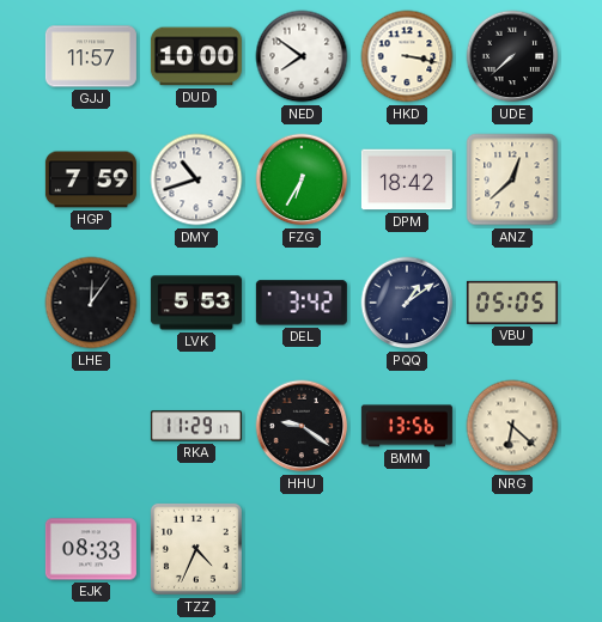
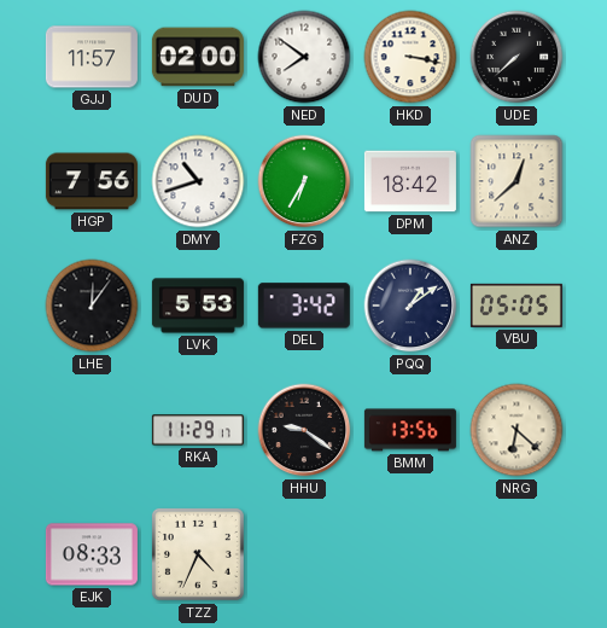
DUD: 10:00 -> 02:00
HGP: 7:59 -> 7:56
